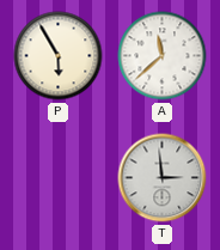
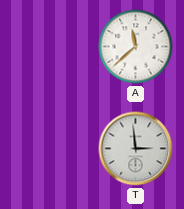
P: 5:55 -> none
